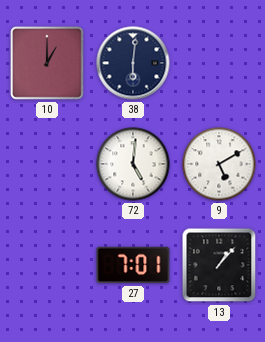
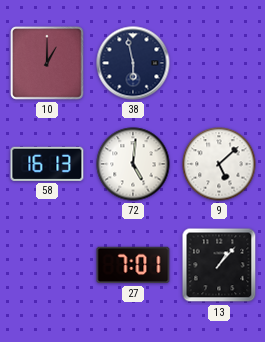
38: 6:01 -> 5:58
58: none -> 16:13
9: 5:10 -> 5:08
